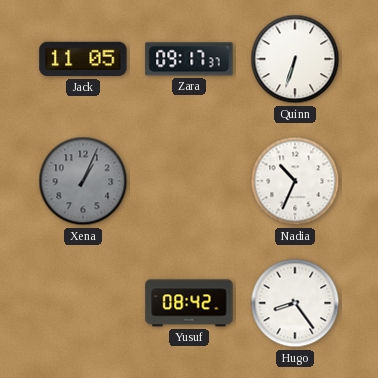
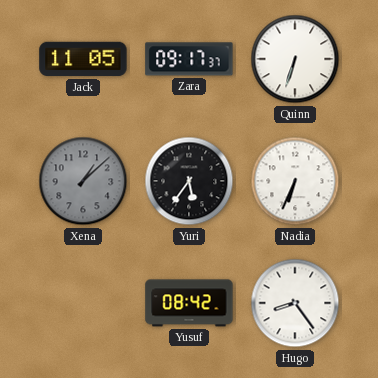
Xena: 1:04 -> 1:08
Yuri: none -> 5:36
Nadia: 10:34 -> 6:34
